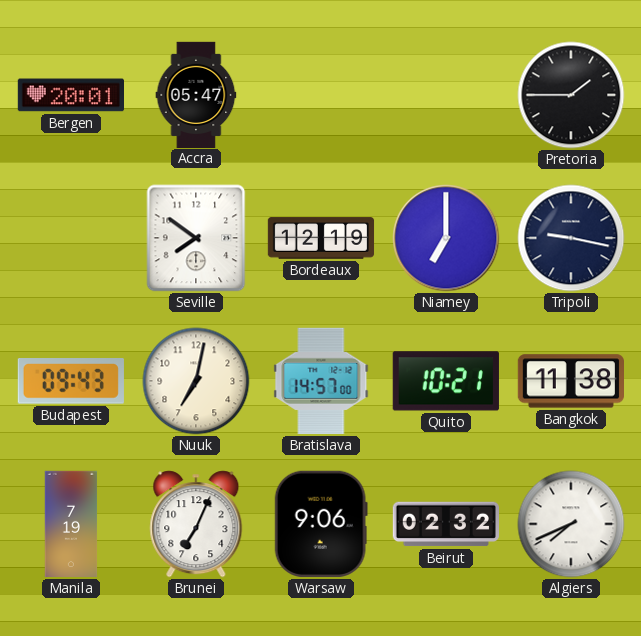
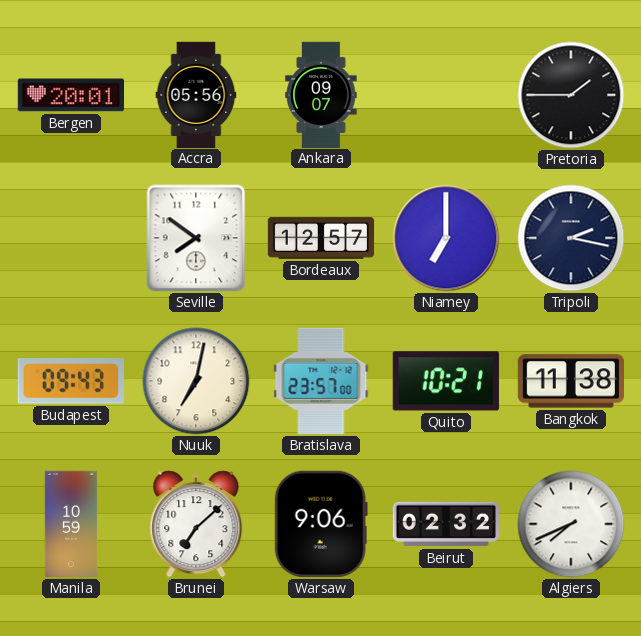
Accra: 05:47 -> 05:56
Ankara: none -> 09:07
Bordeaux: 12:19 -> 12:57
Tripoli: 9:17 -> 2:17
Bratislava: 14:57 -> 23:57
Manila: 7:19 -> 10:59
Brunei: 7:04 -> 7:08
